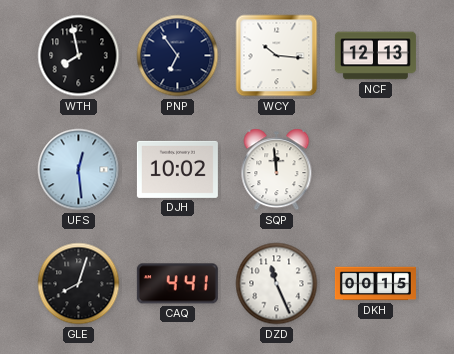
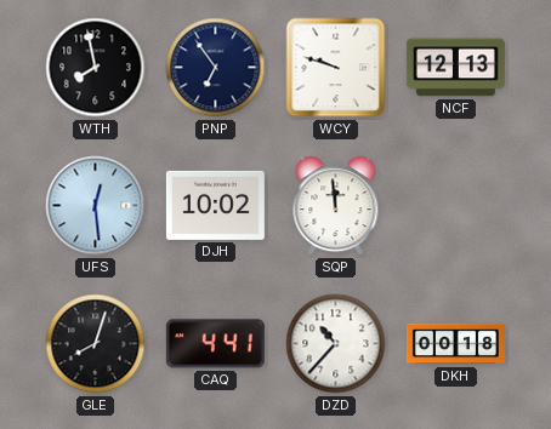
WCY: 10:16 -> 9:48
DZD: 11:26 -> 10:37
DKH: 00:15 -> 00:18
